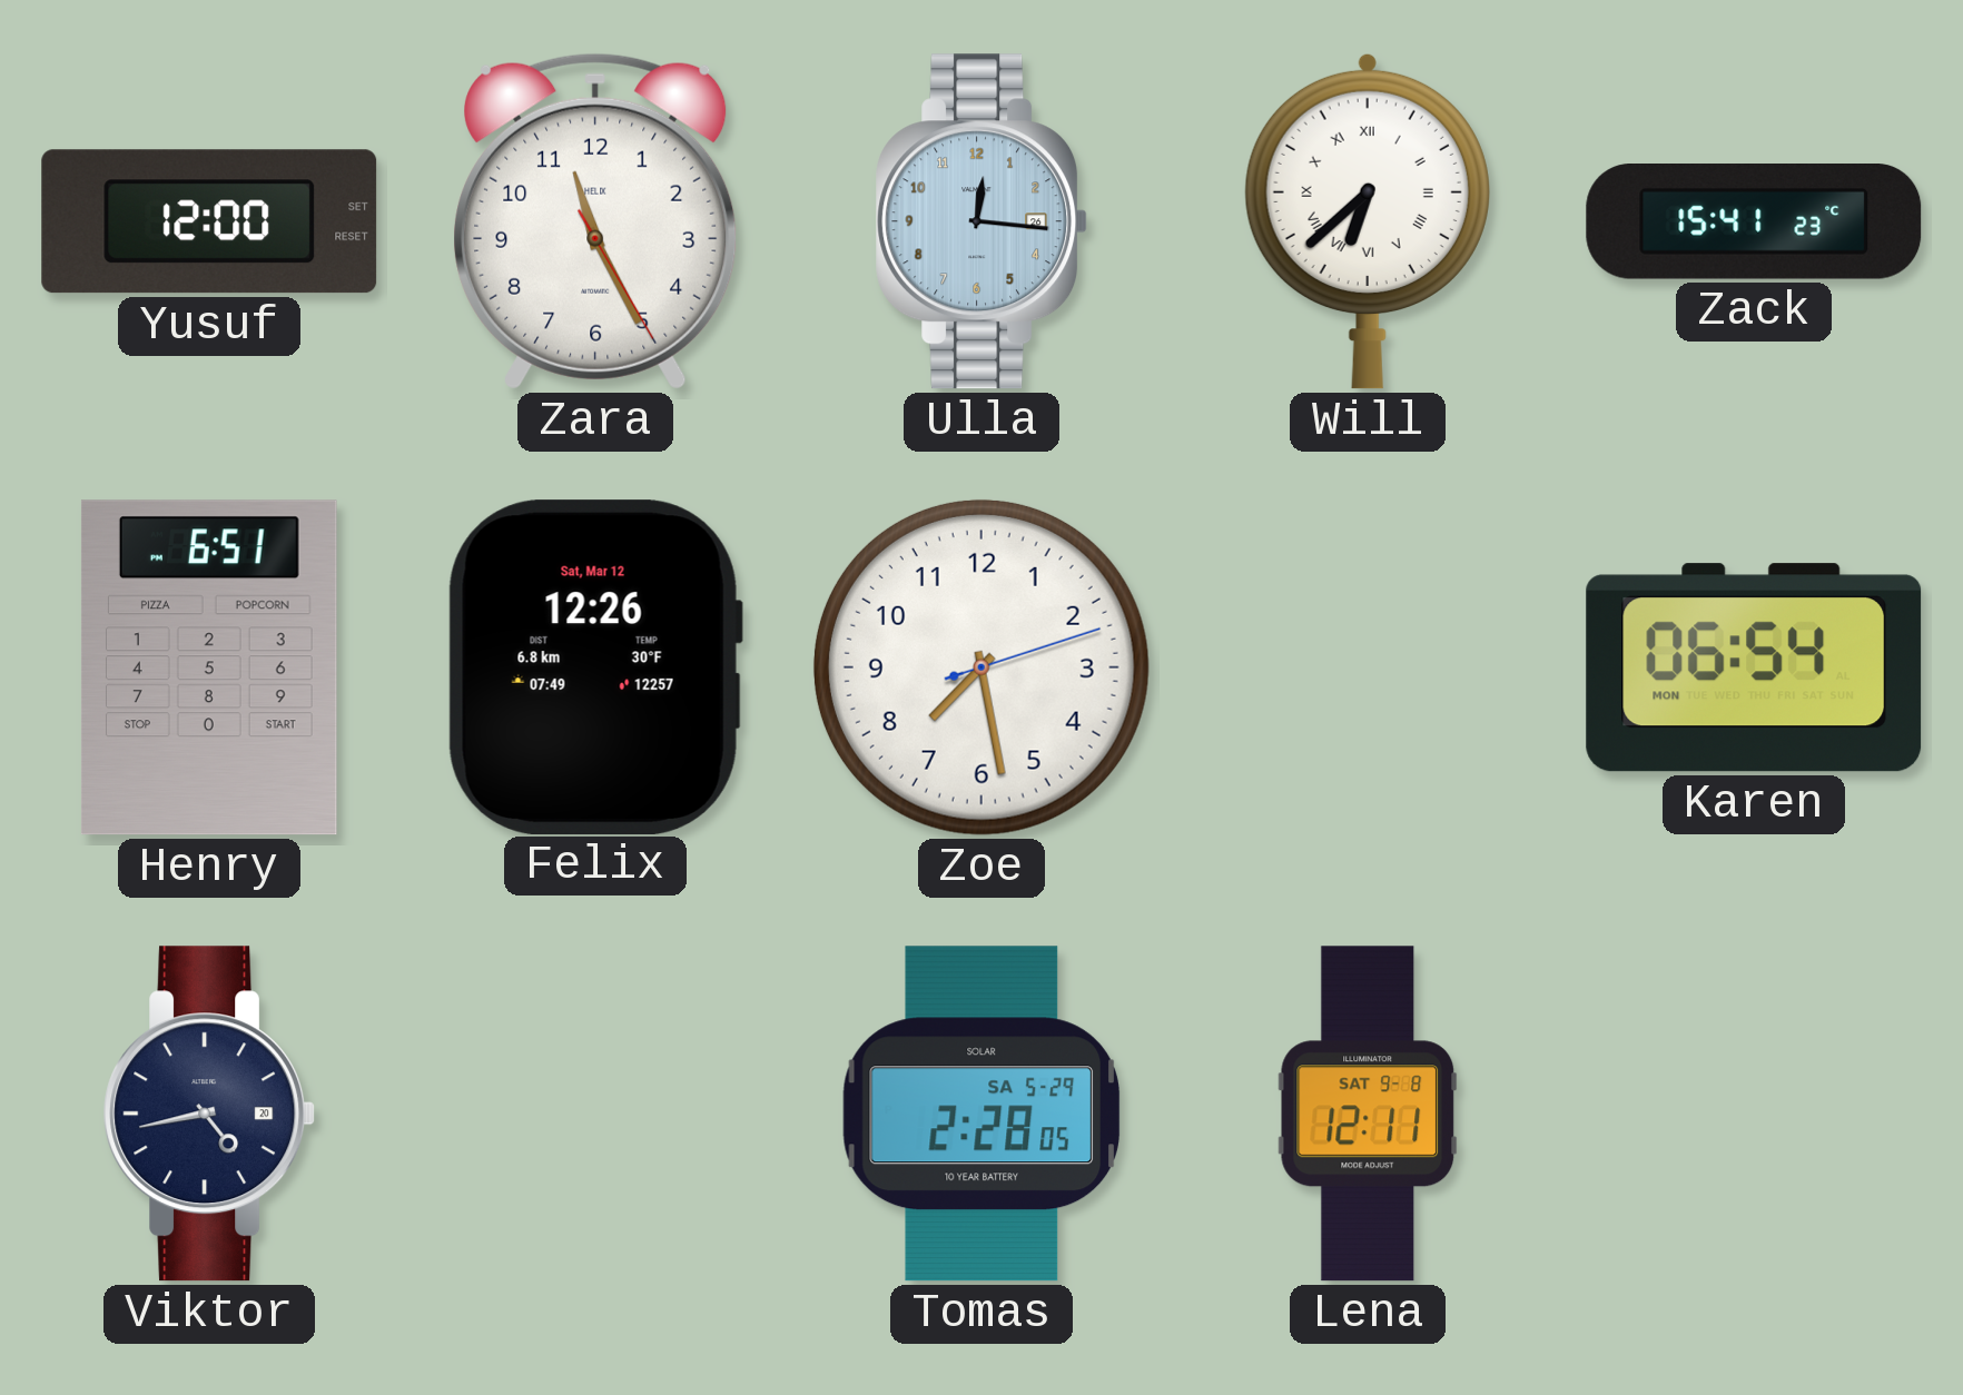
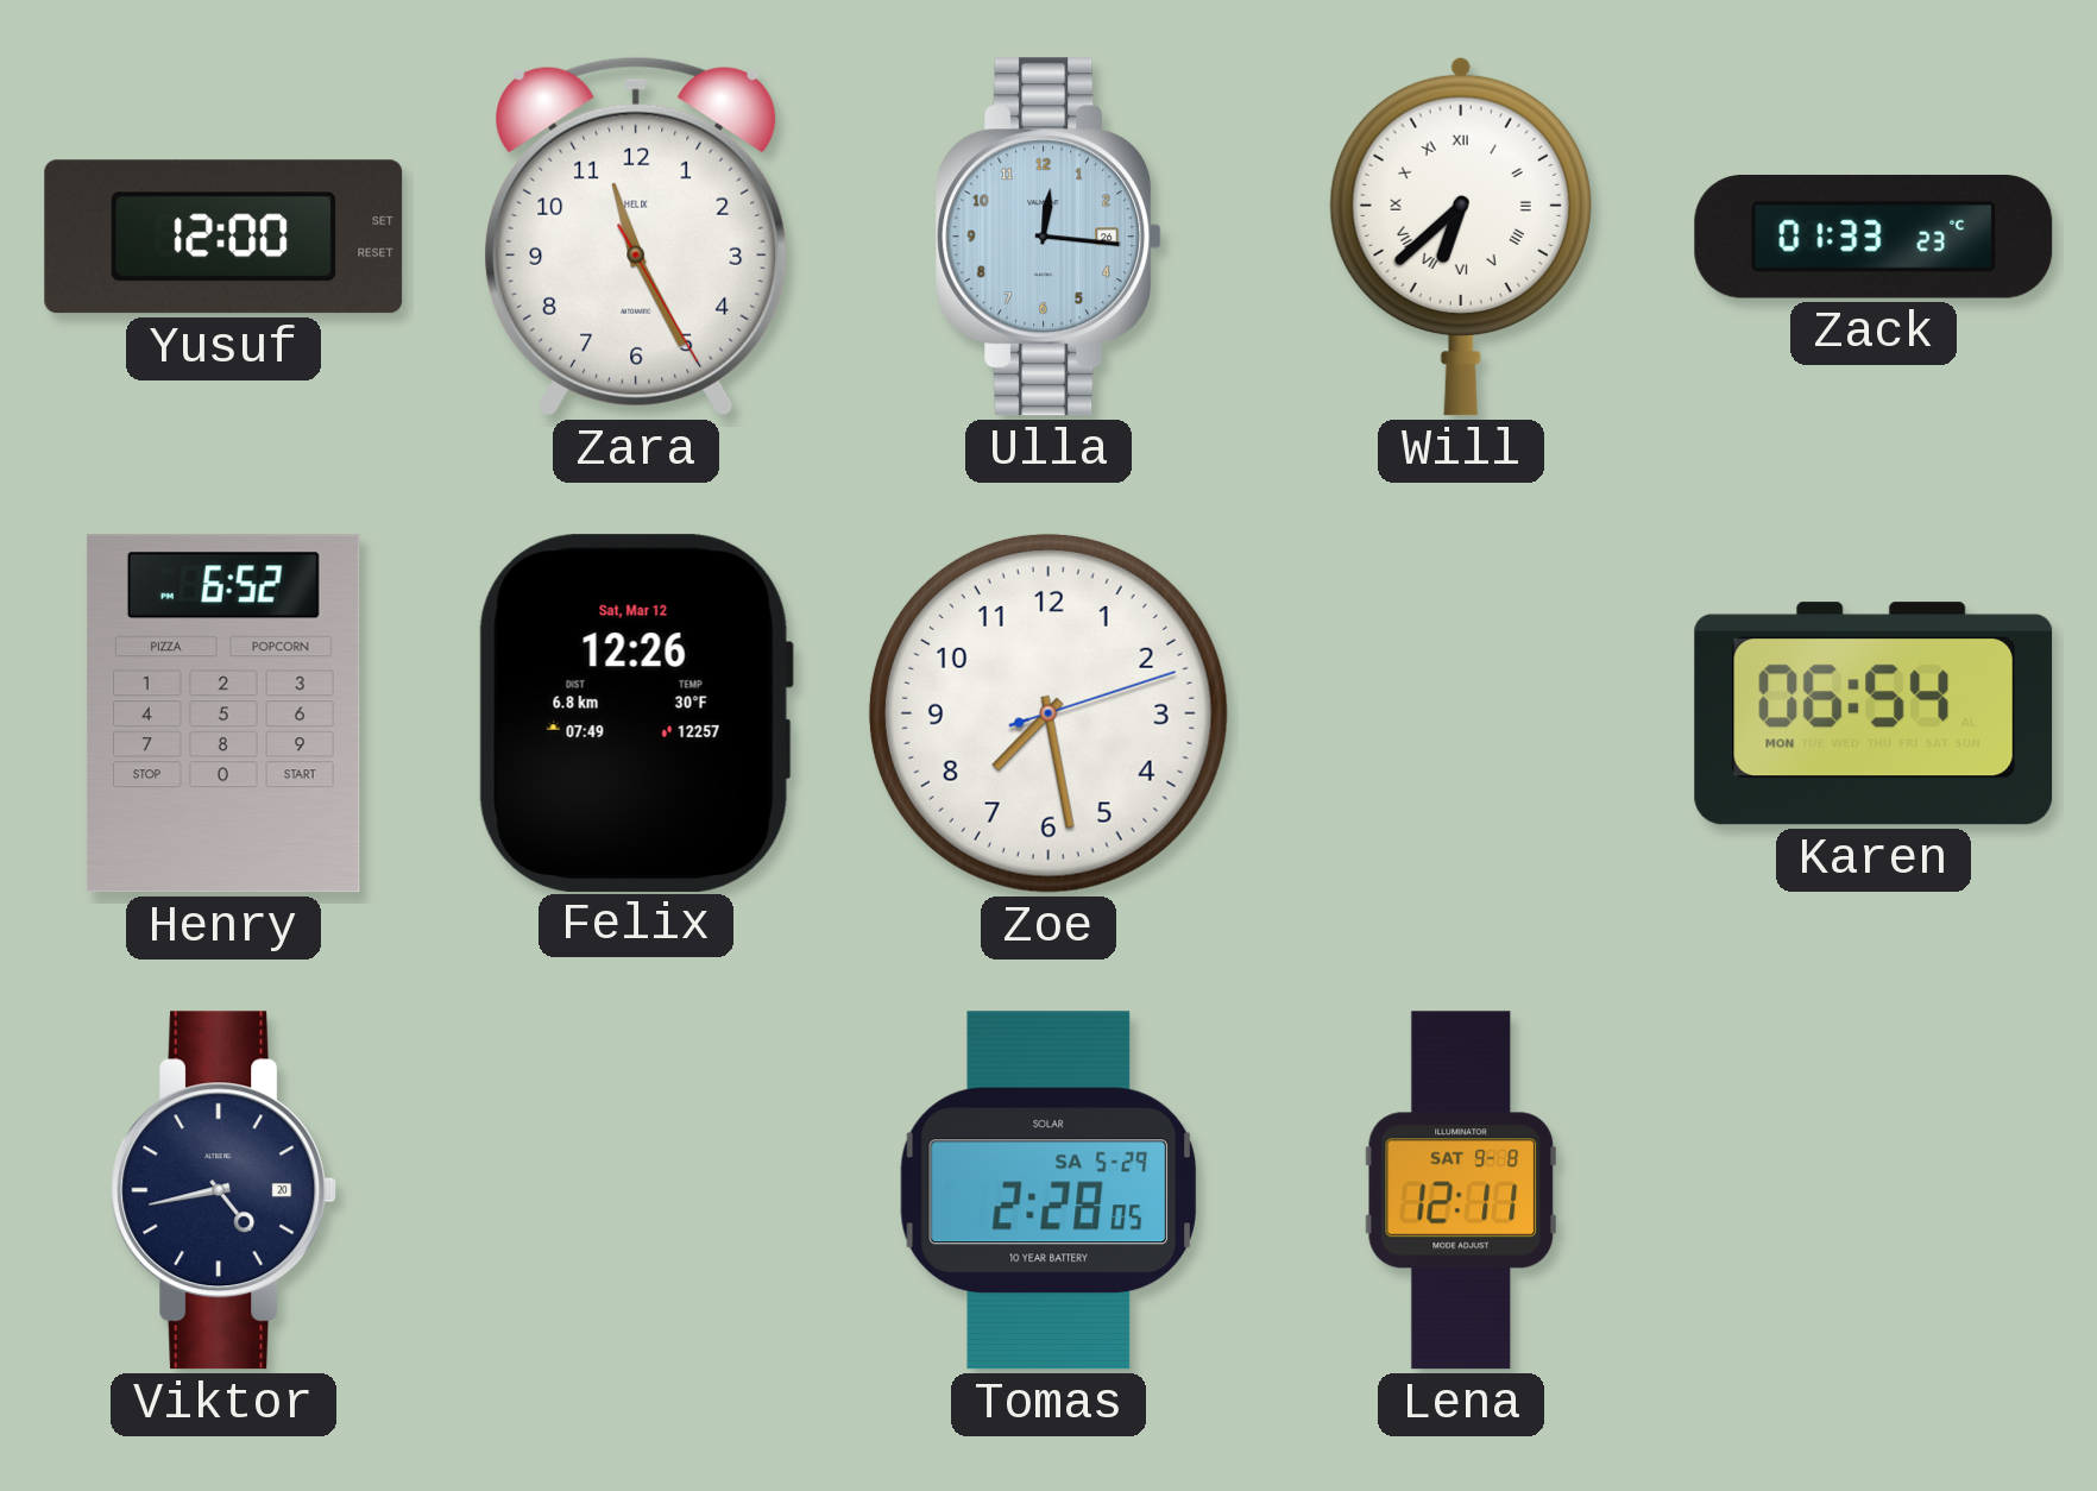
Zack: 15:41 -> 01:33
Henry: 6:51 -> 6:52
